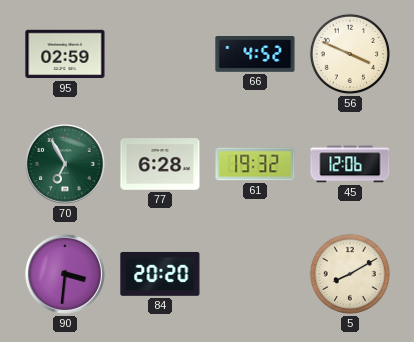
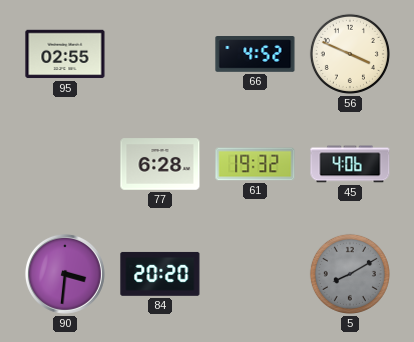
95: 02:59 -> 02:55
70: 6:55 -> none
45: 12:06 -> 4:06
5 dial: cream -> grey
